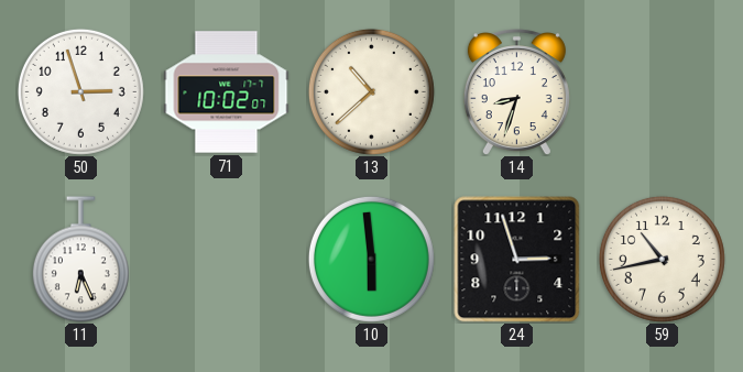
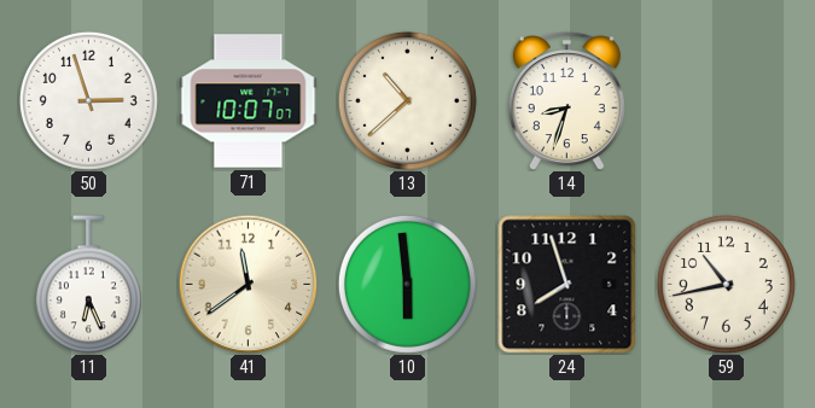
71: 10:02 -> 10:07
41: none -> 11:39
24: 2:57 -> 7:57
